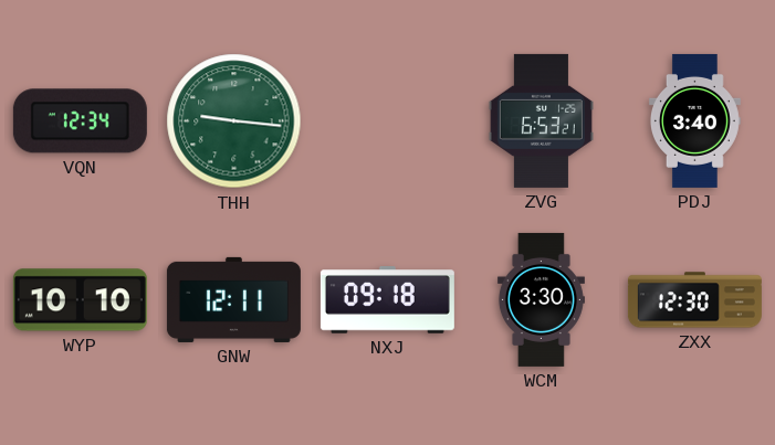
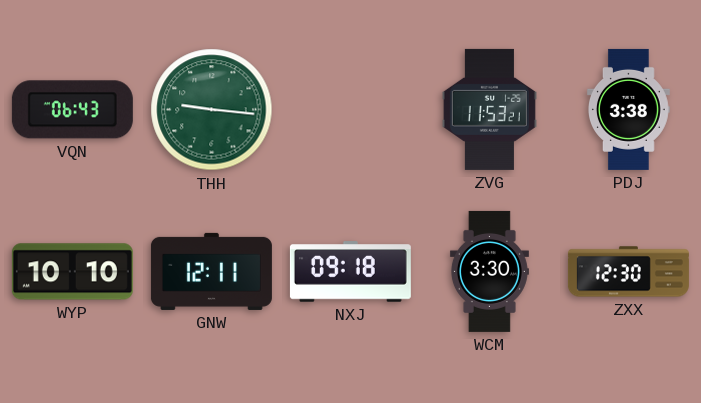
VQN: 12:34 -> 06:43
ZVG: 6:53 -> 11:53
PDJ: 3:40 -> 3:38
